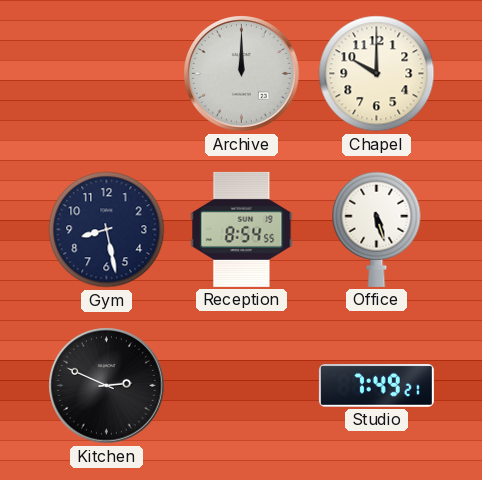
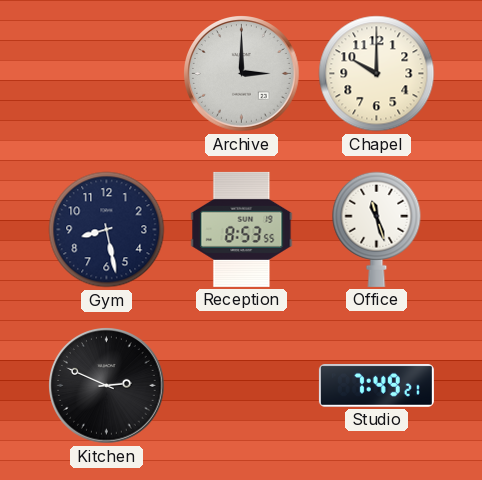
Archive: 12:00 -> 3:00
Reception: 8:54 -> 8:53
Office: 5:27 -> 11:27
